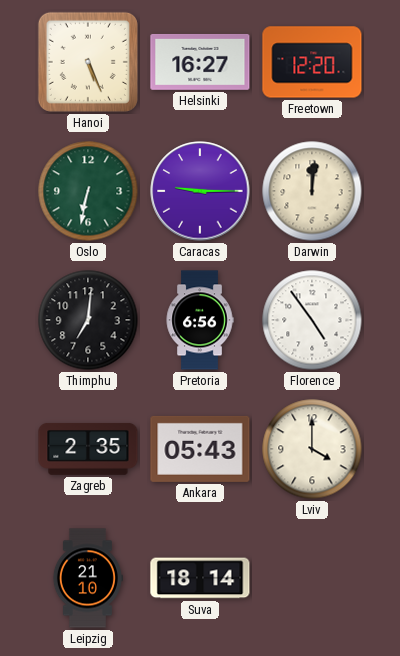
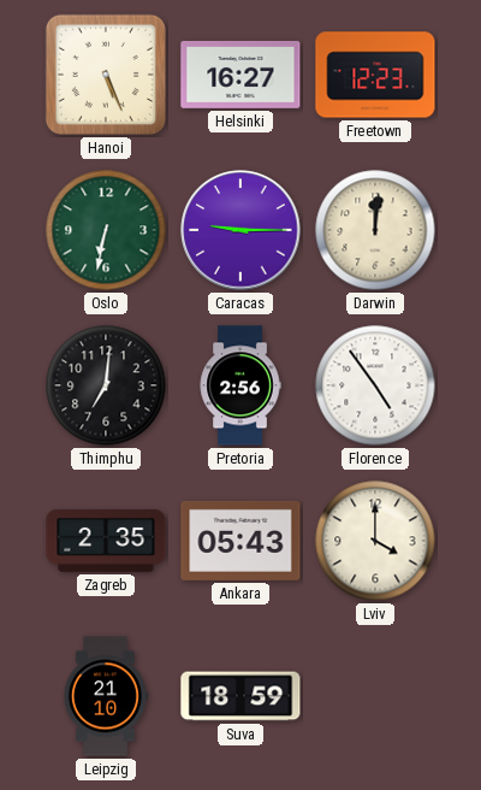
Freetown: 12:20 -> 12:23
Pretoria: 6:56 -> 2:56
Suva: 18:14 -> 18:59
